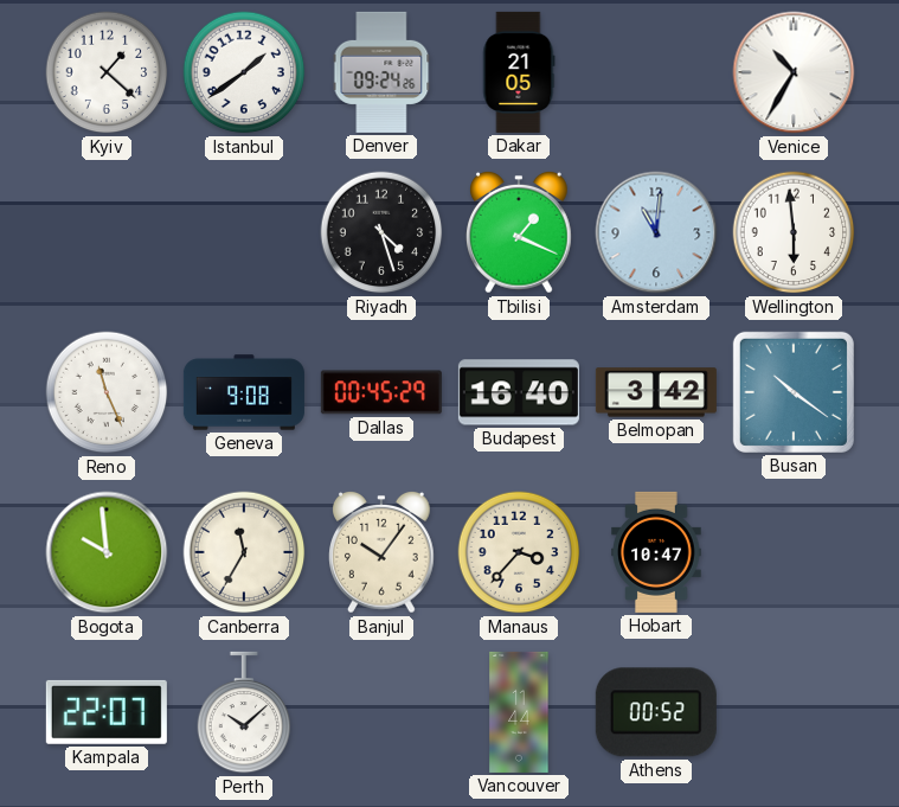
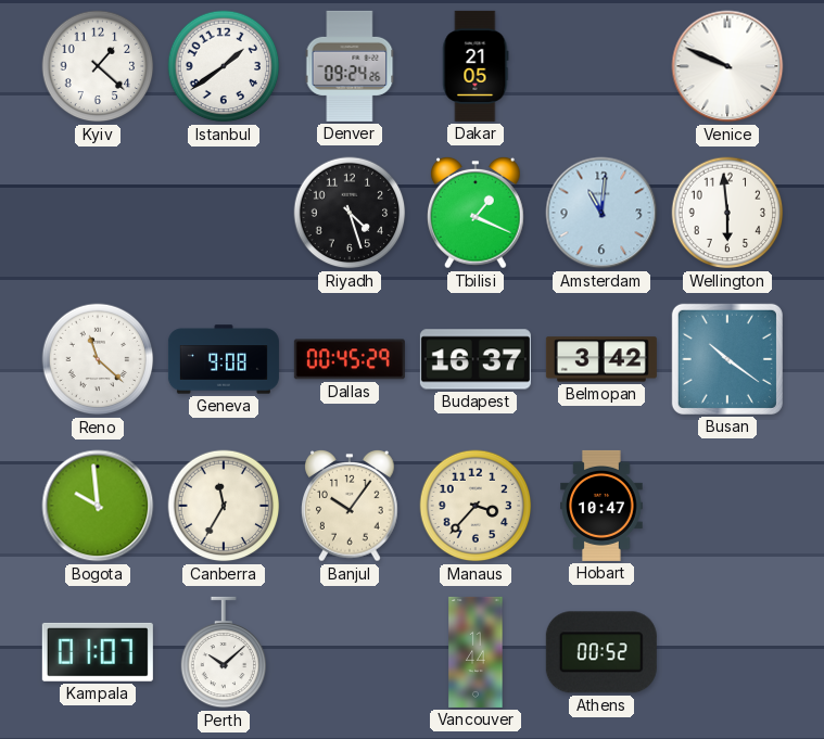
Venice: 10:35 -> 9:49
Reno: 11:26 -> 11:22
Budapest: 16:40 -> 16:37
Kampala: 22:07 -> 01:07
